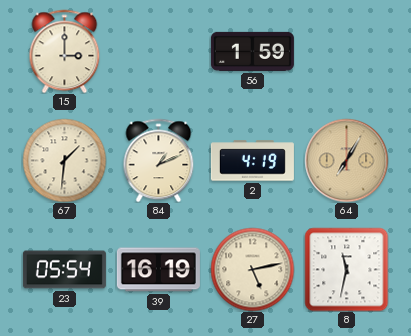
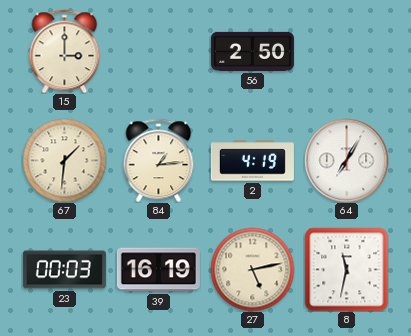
56: 1:59 -> 2:50
84: 1:11 -> 1:14
64 dial: champagne -> white
23: 05:54 -> 00:03
